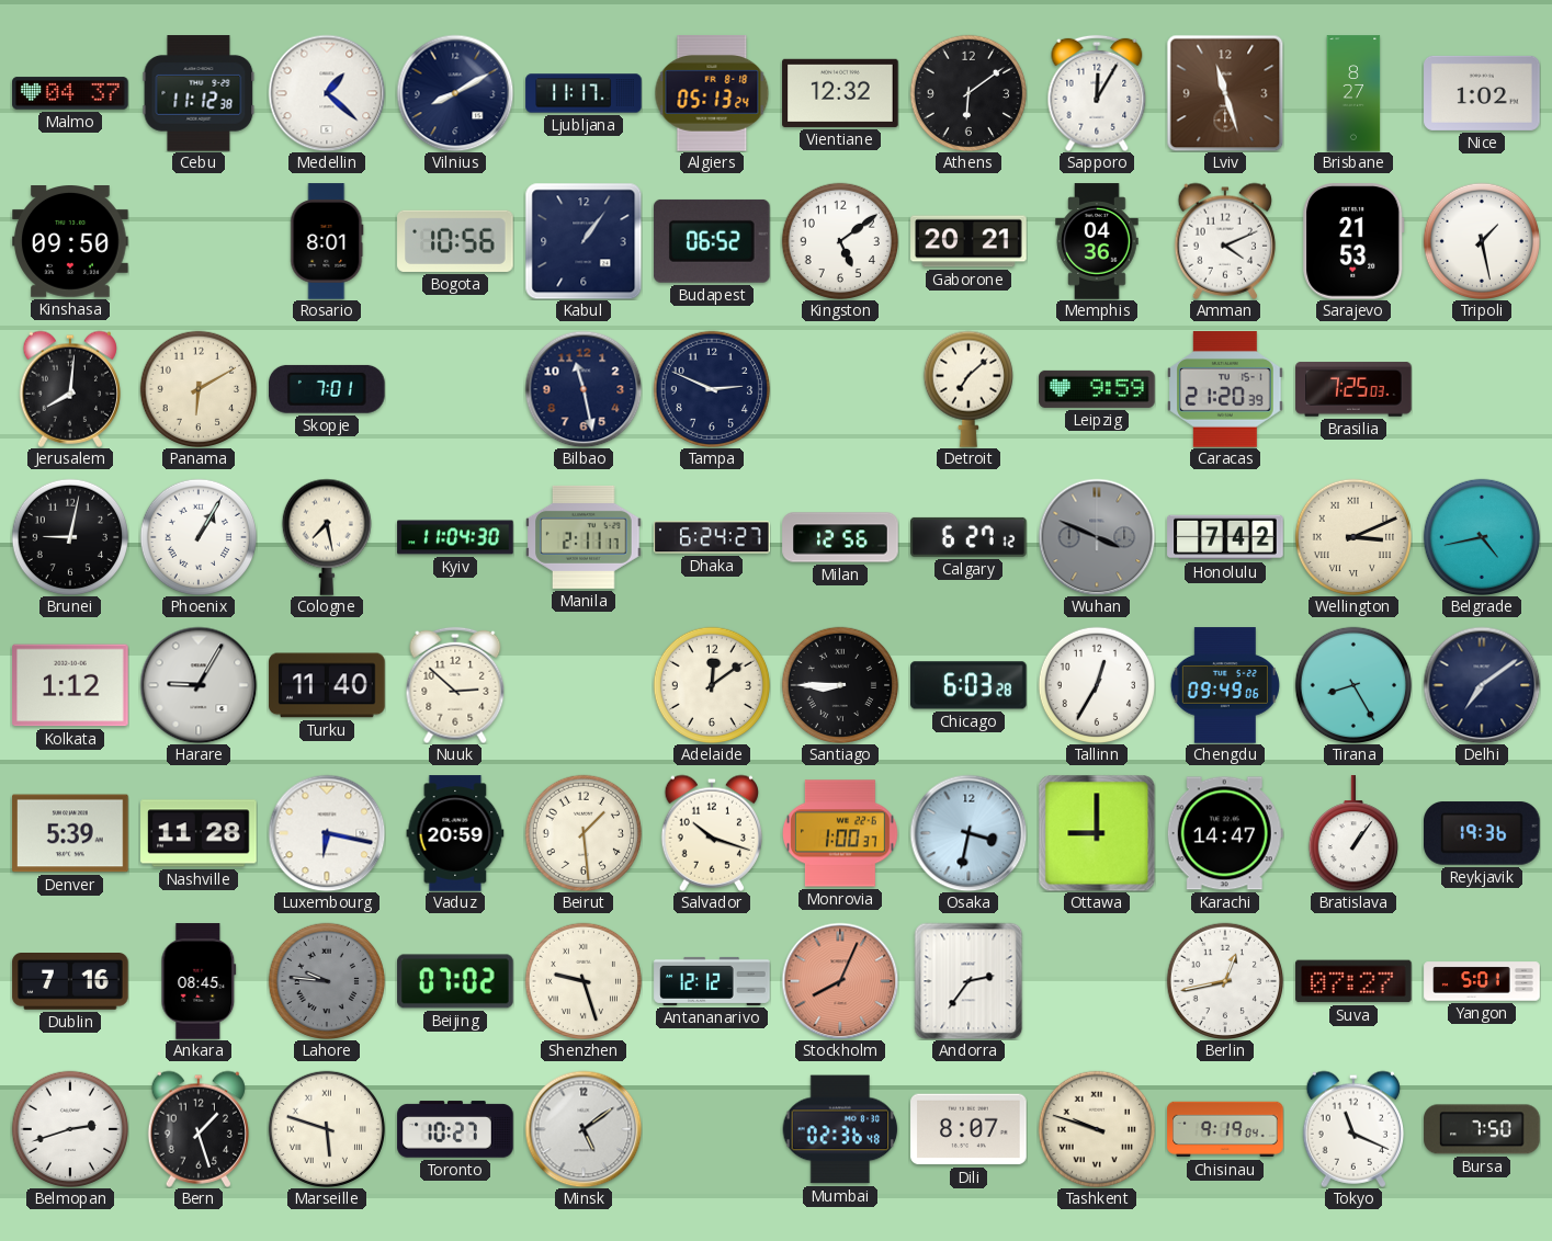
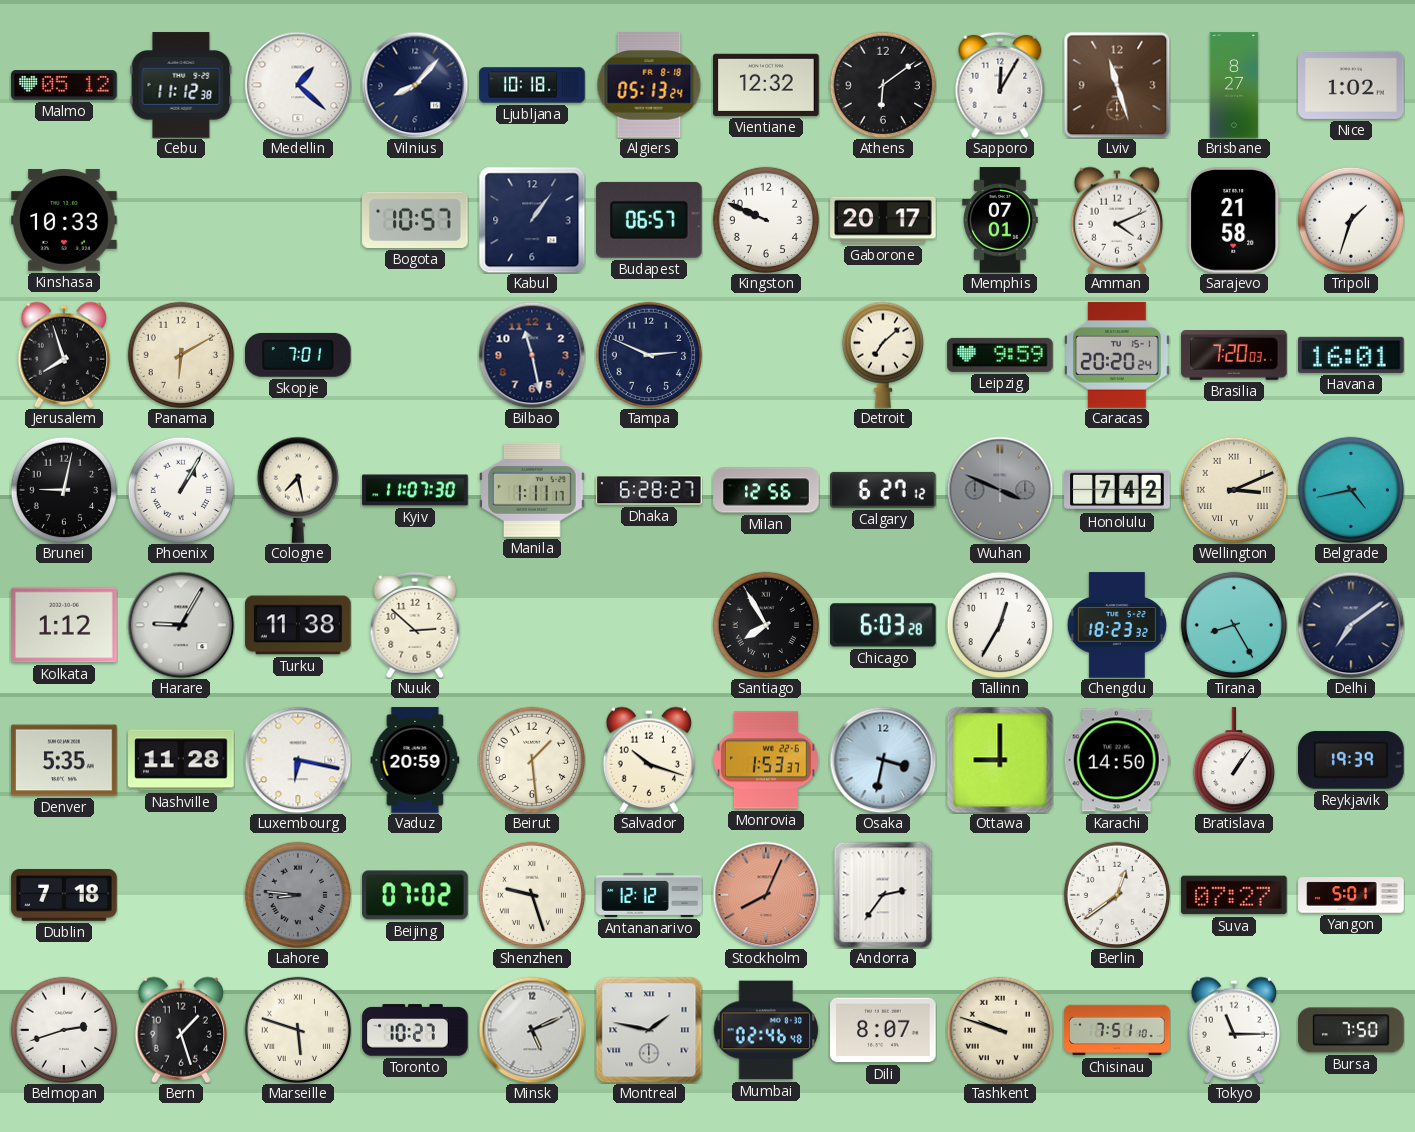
Malmo: 04:37 -> 05:12
Vilnius: 8:10 -> 8:07
Ljubljana: 11:17 -> 10:18
Kinshasa: 09:50 -> 10:33
Rosario: 8:01 -> none
Bogota: 10:56 -> 10:57
Budapest: 06:52 -> 06:57
Kingston: 5:09 -> 9:49
Gaborone: 20:21 -> 20:17
Memphis: 04:36 -> 07:01
Sarajevo: 21:53 -> 21:58
Tripoli: 1:28 -> 1:33
Jerusalem: 8:01 -> 7:57
Caracas: 21:20 -> 20:20
Brasilia: 7:25 -> 7:20
Havana: none -> 16:01
Kyiv: 11:04 -> 11:07
Manila: 2:11 -> 1:11
Dhaka: 6:24 -> 6:28
Turku: 11:40 -> 11:38
Adelaide: 12:09 -> none
Santiago: 8:45 -> 7:55
Chengdu: 09:49 -> 18:23
Denver: 5:39 -> 5:35
Monrovia: 1:00 -> 1:53
Karachi: 14:47 -> 14:50
Reykjavik: 19:36 -> 19:39
Dublin: 7:16 -> 7:18
Ankara: 08:45 -> none
Lahore: 9:46 -> 8:46
Berlin: 12:43 -> 12:39
Minsk: 5:09 -> 5:11
Montreal: none -> 1:47
Mumbai: 02:36 -> 02:46
Chisinau: 9:19 -> 7:51
Tokyo: 11:19 -> 11:15
